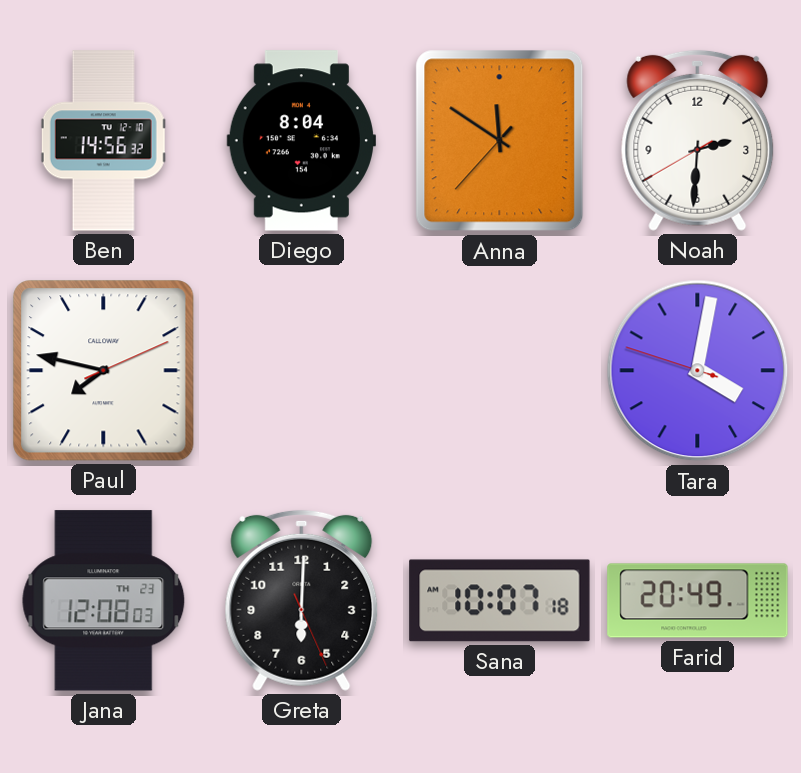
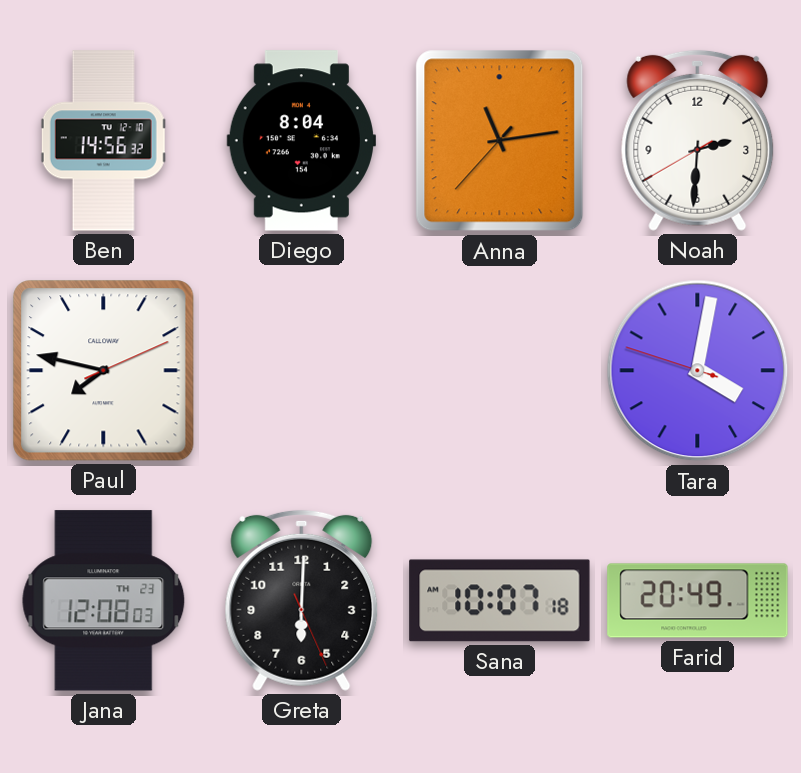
Anna: 11:50 -> 11:13
